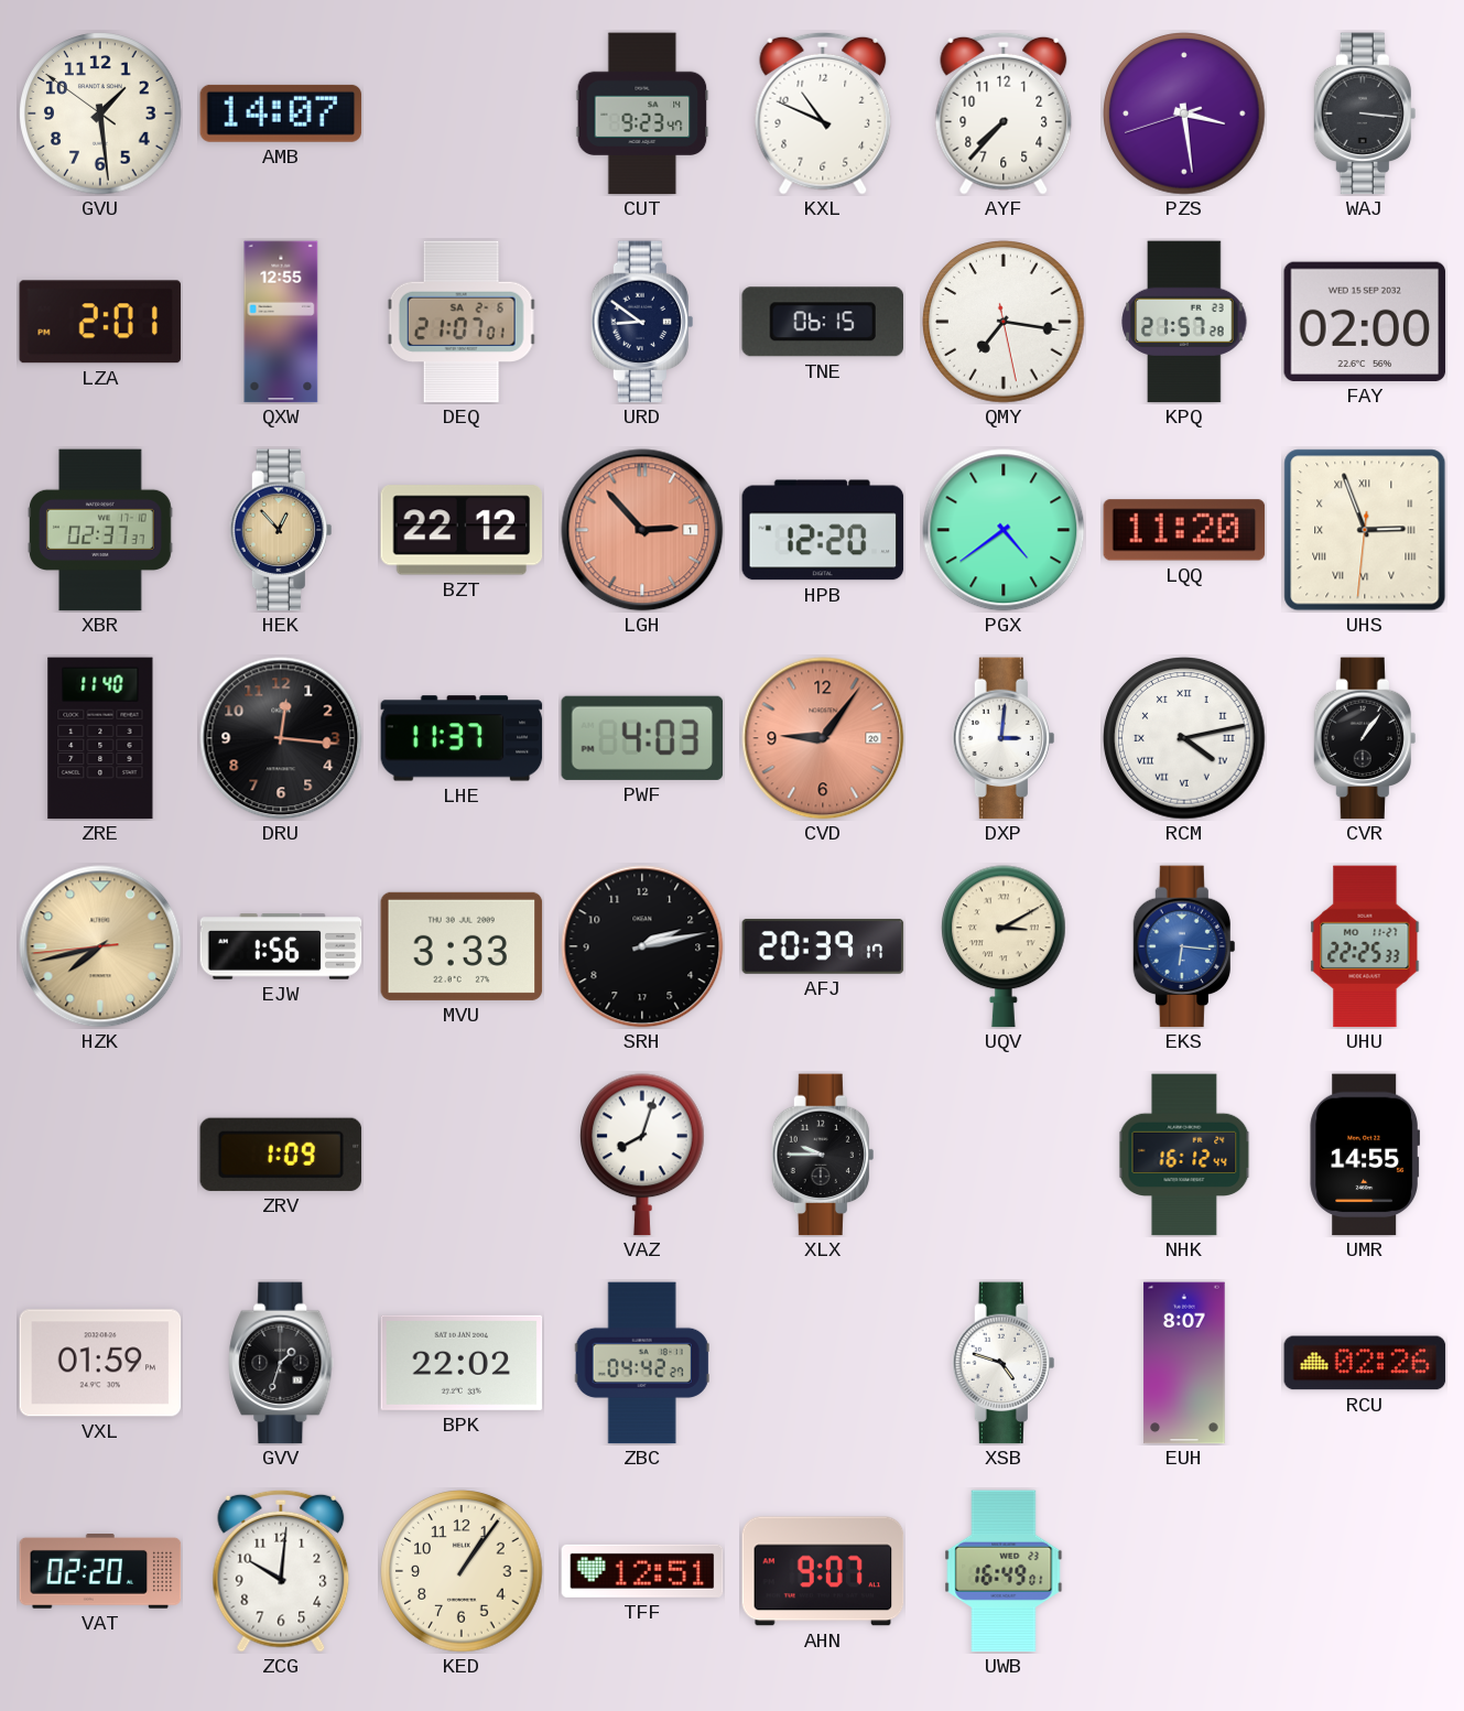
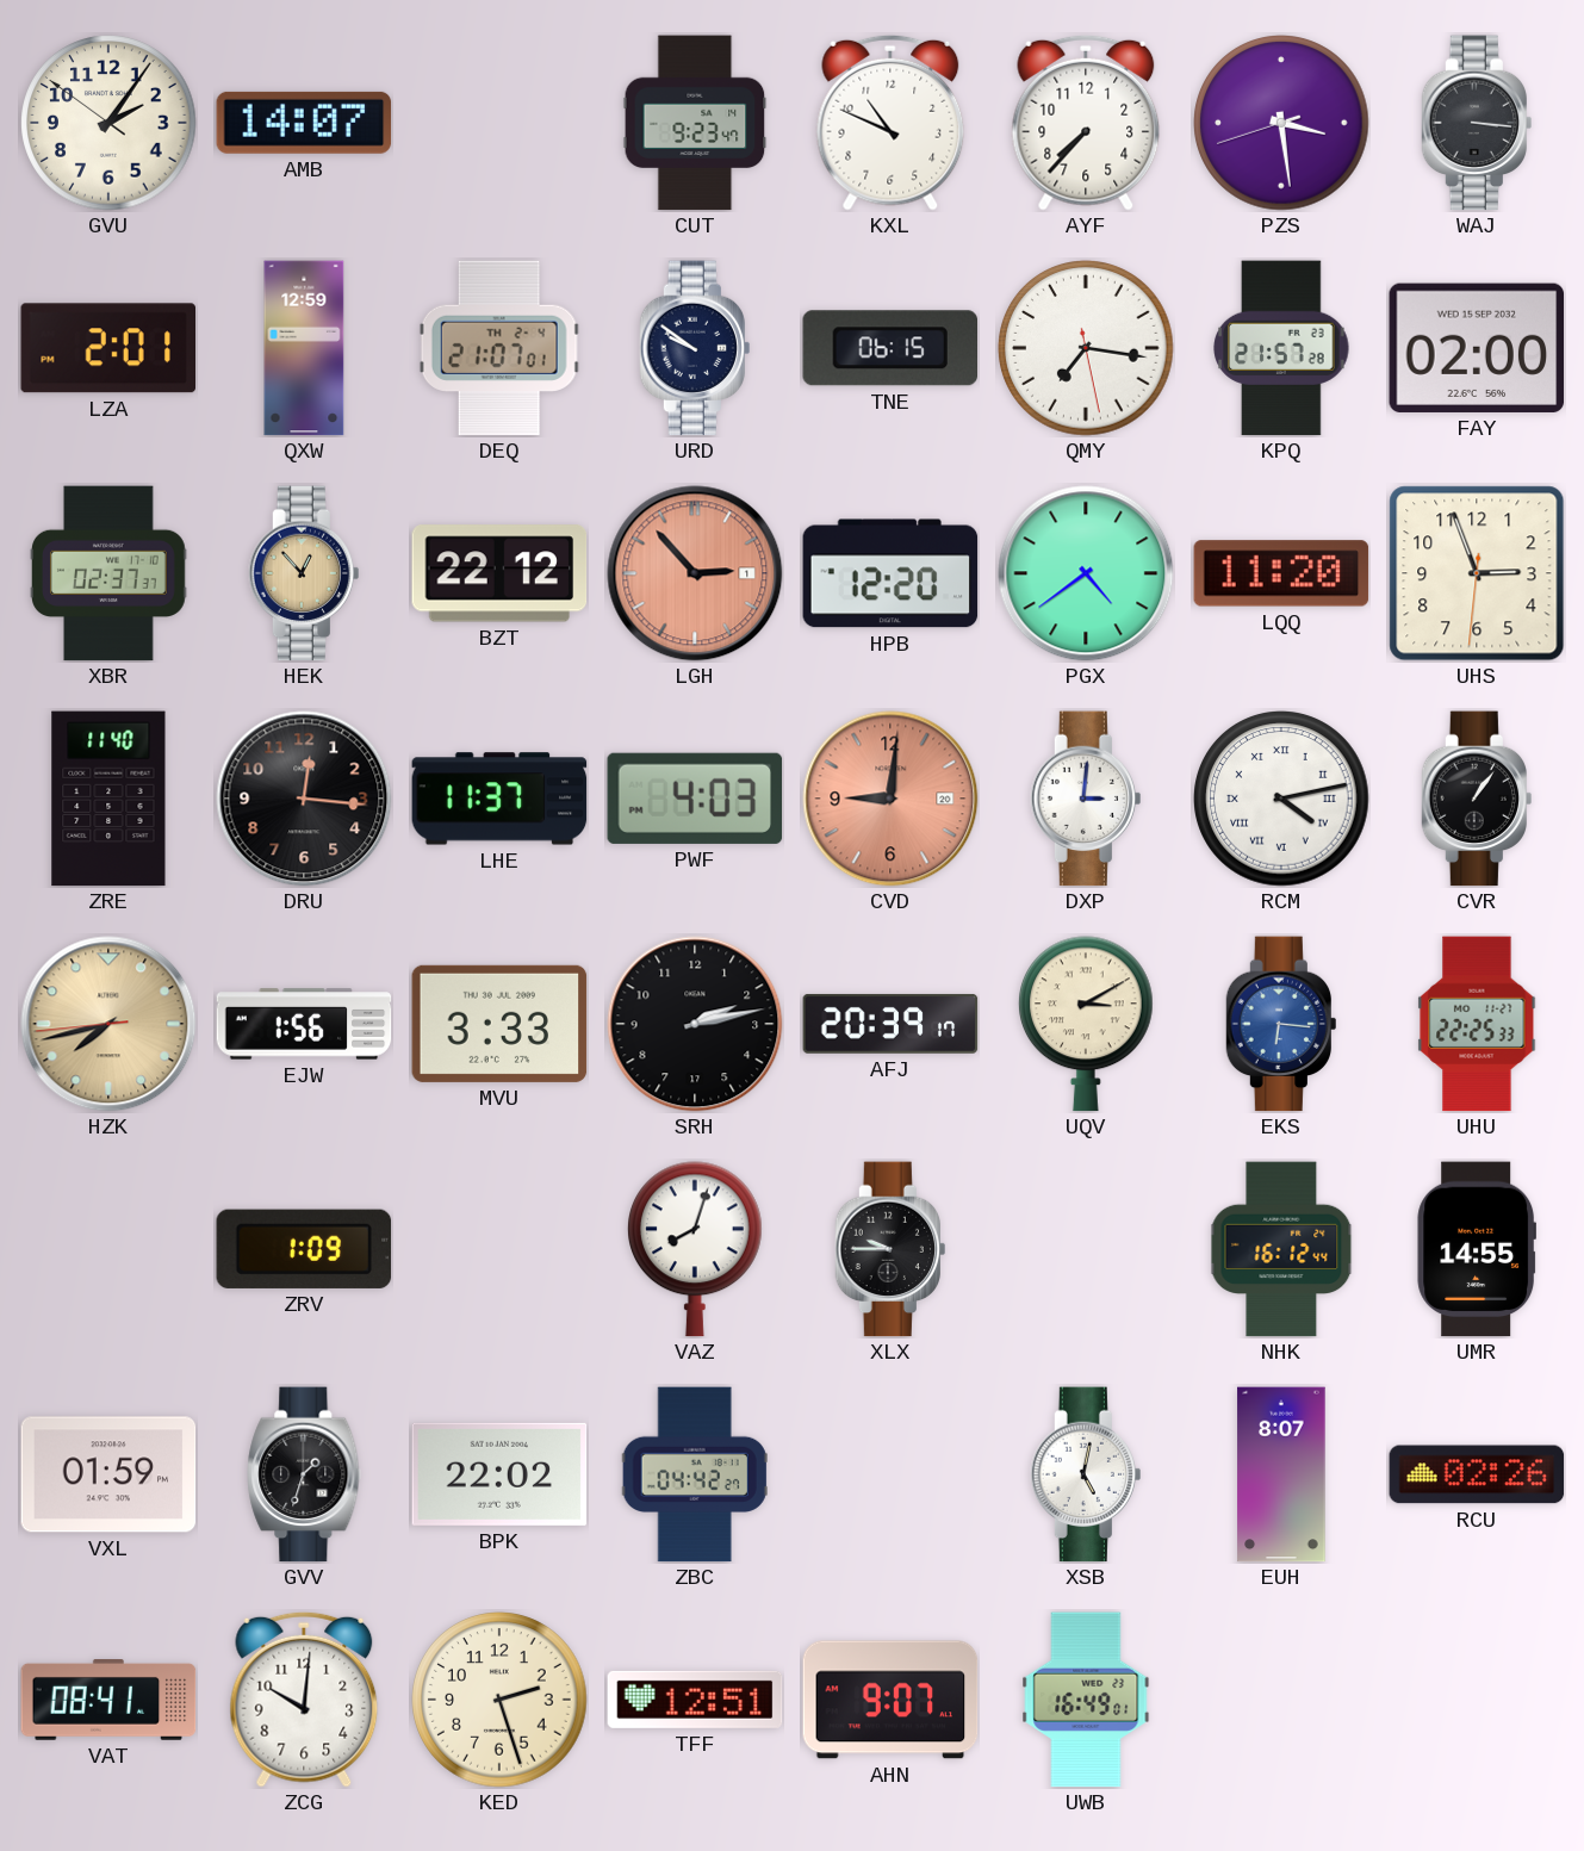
GVU: 1:28 -> 2:05
QXW: 12:55 -> 12:59
DEQ date: SA 2-6 -> TH 2-4
URD: 8:51 -> 9:51
UHS numerals: Roman -> Arabic
CVD: 9:06 -> 9:01
XSB: 4:48 -> 5:02
VAT: 02:20 -> 08:41
KED: 1:06 -> 2:27
